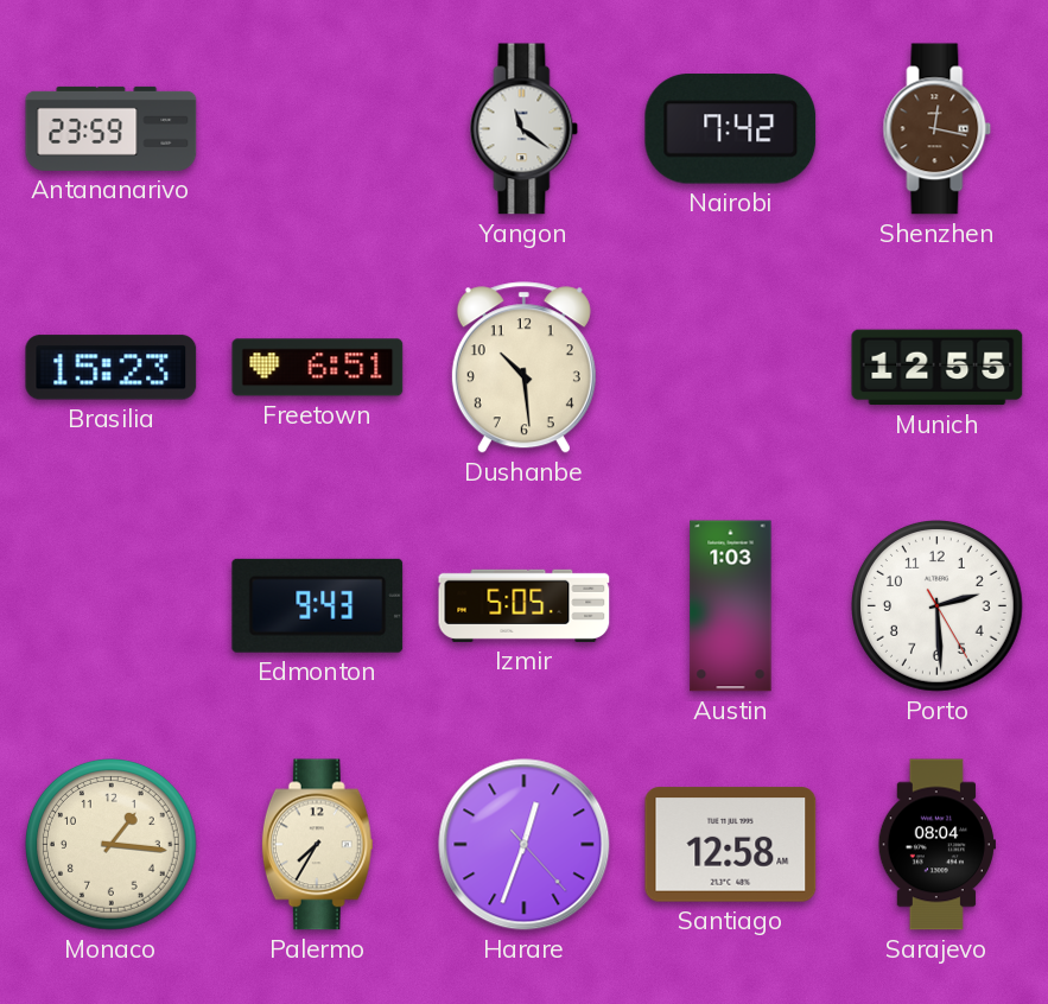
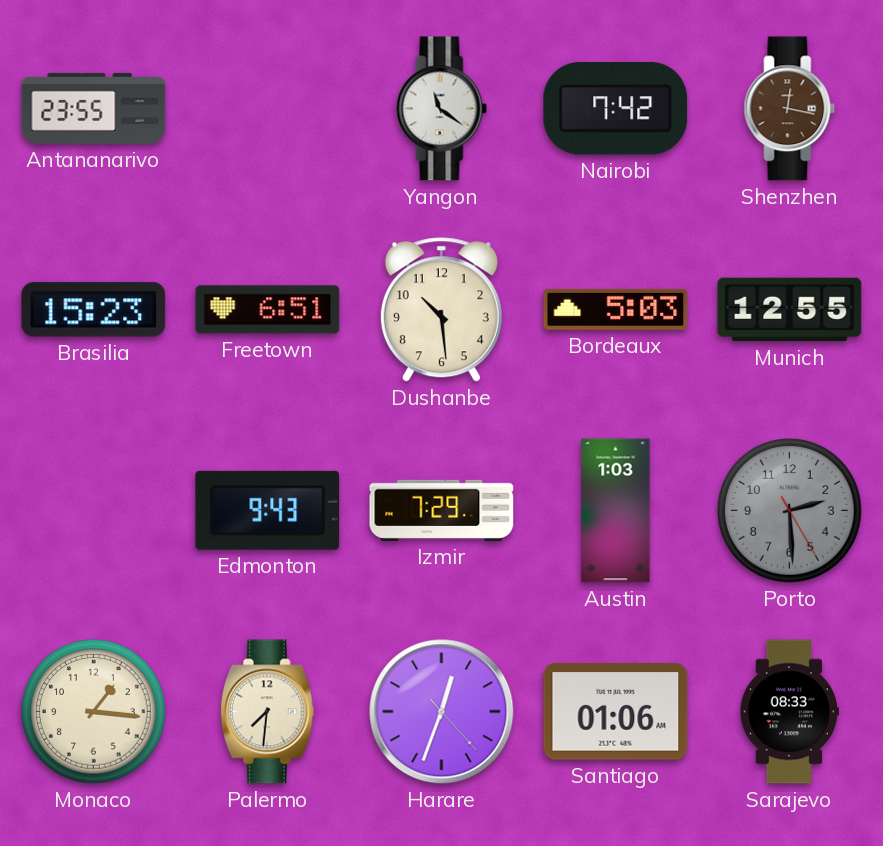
Antananarivo: 23:59 -> 23:55
Bordeaux: none -> 5:03
Izmir: 5:05 -> 7:29
Porto dial: white -> grey
Palermo: 7:35 -> 7:31
Santiago: 12:58 -> 01:06
Sarajevo: 08:04 -> 08:33
